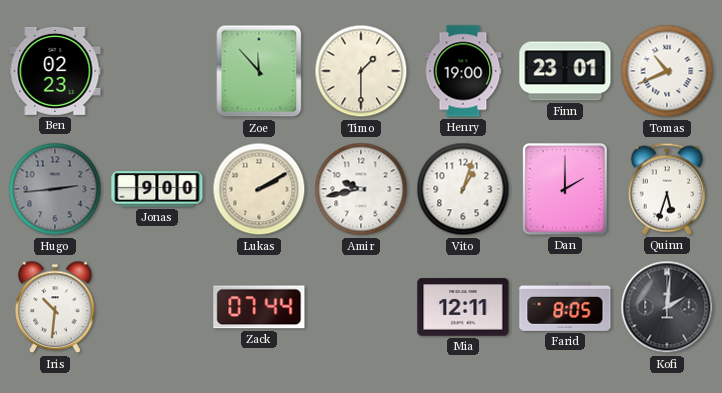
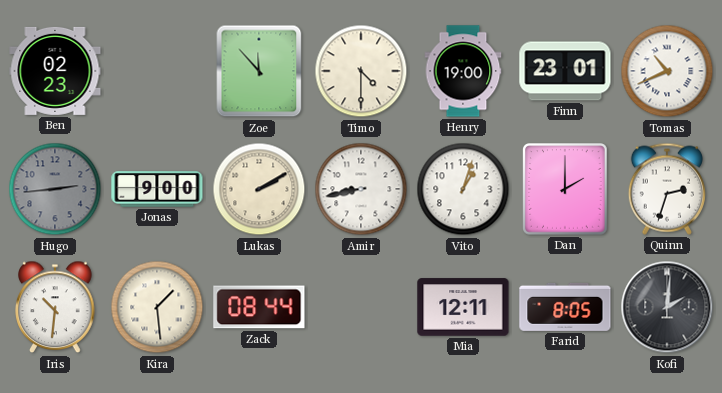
Timo: 1:30 -> 4:30
Amir: 9:43 -> 8:43
Quinn: 5:33 -> 2:33
Kira: none -> 1:29
Zack: 07:44 -> 08:44
